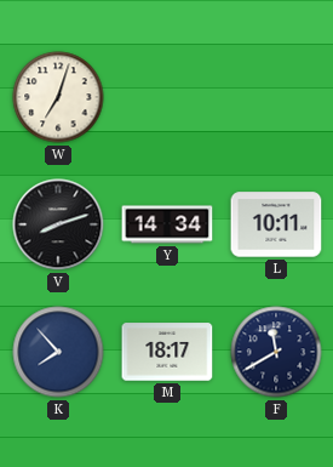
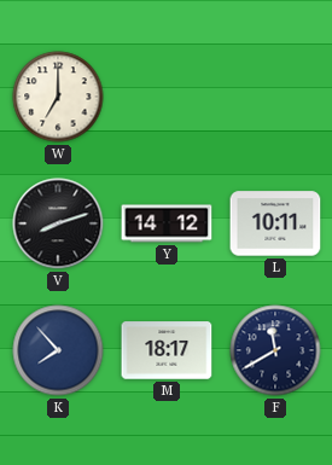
W: 7:03 -> 7:00
Y: 14:34 -> 14:12
